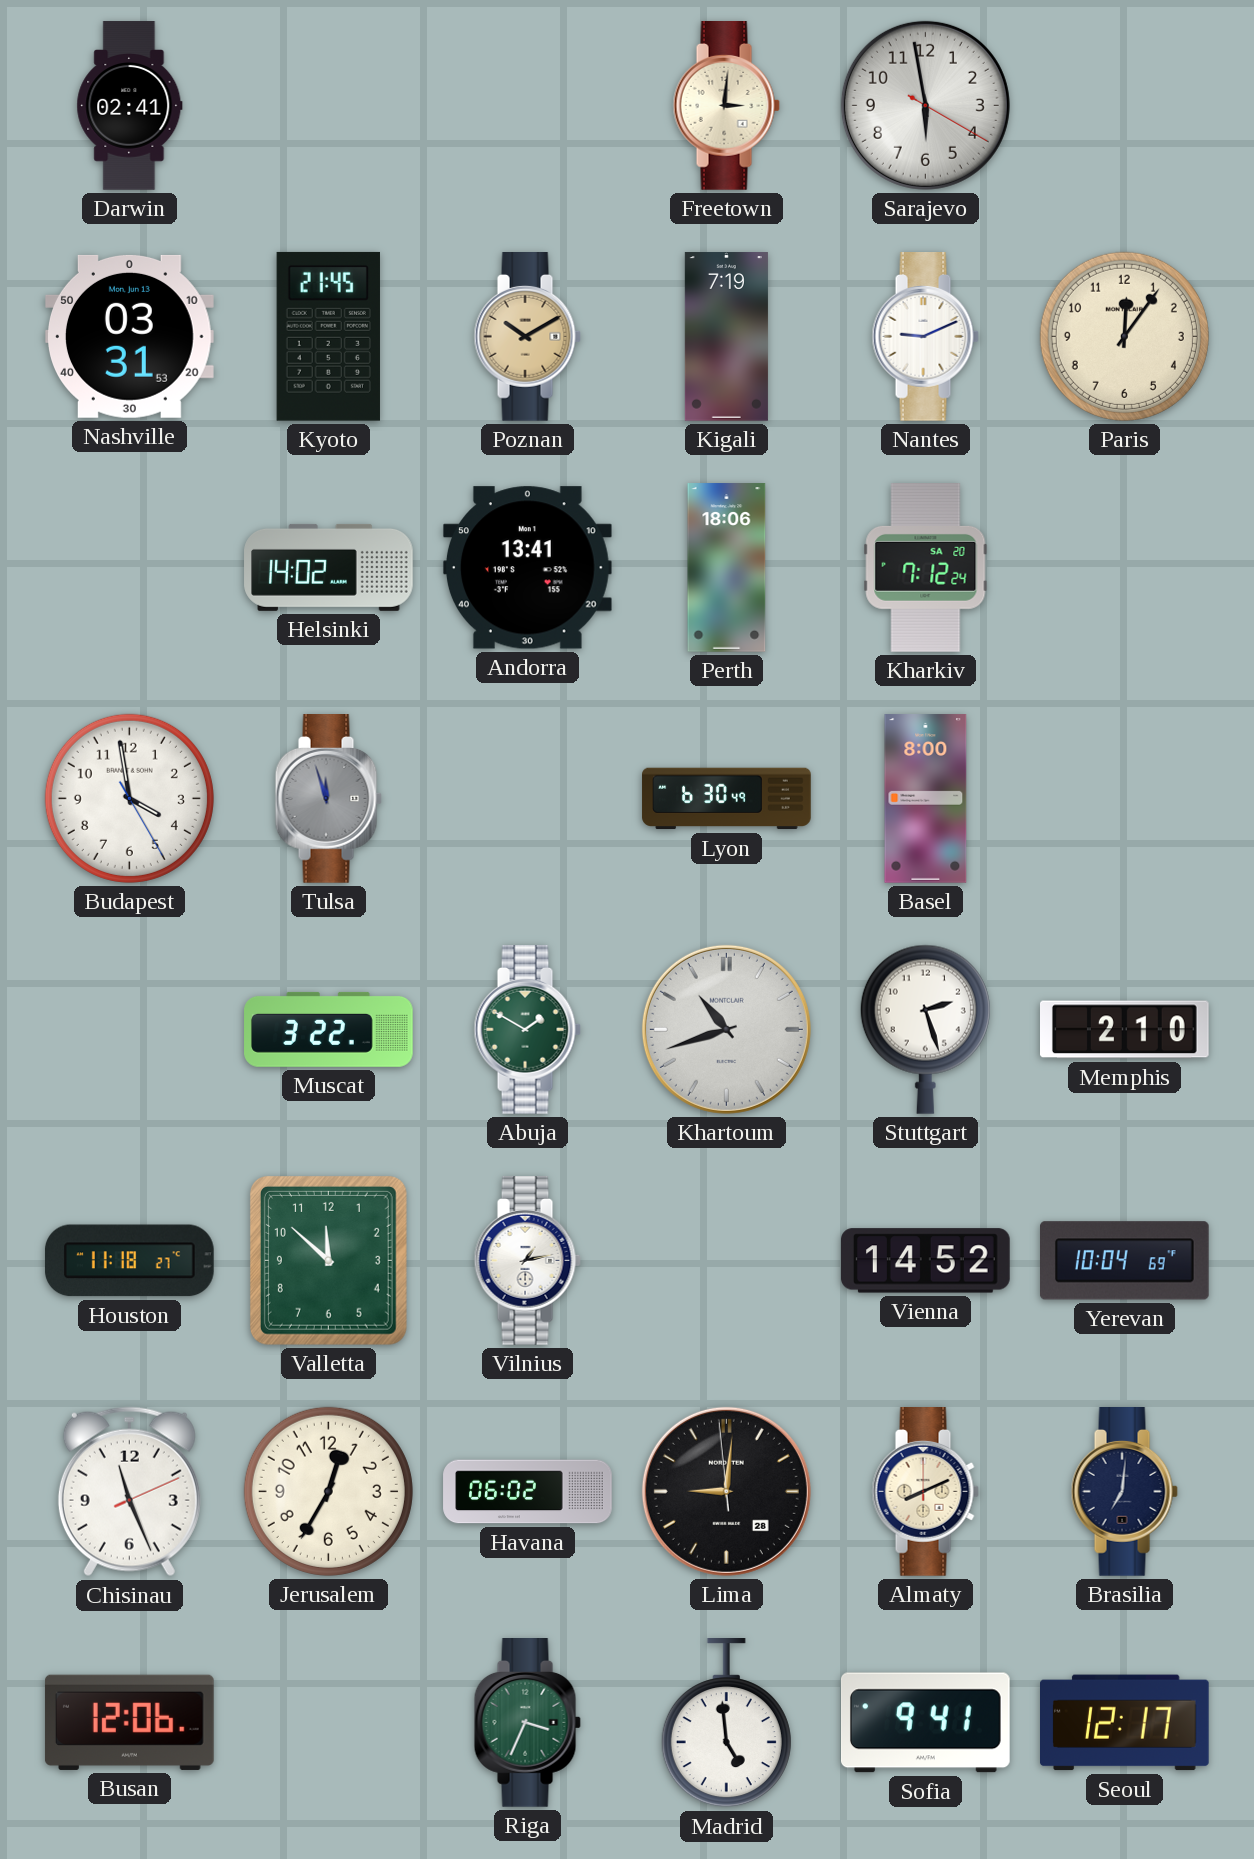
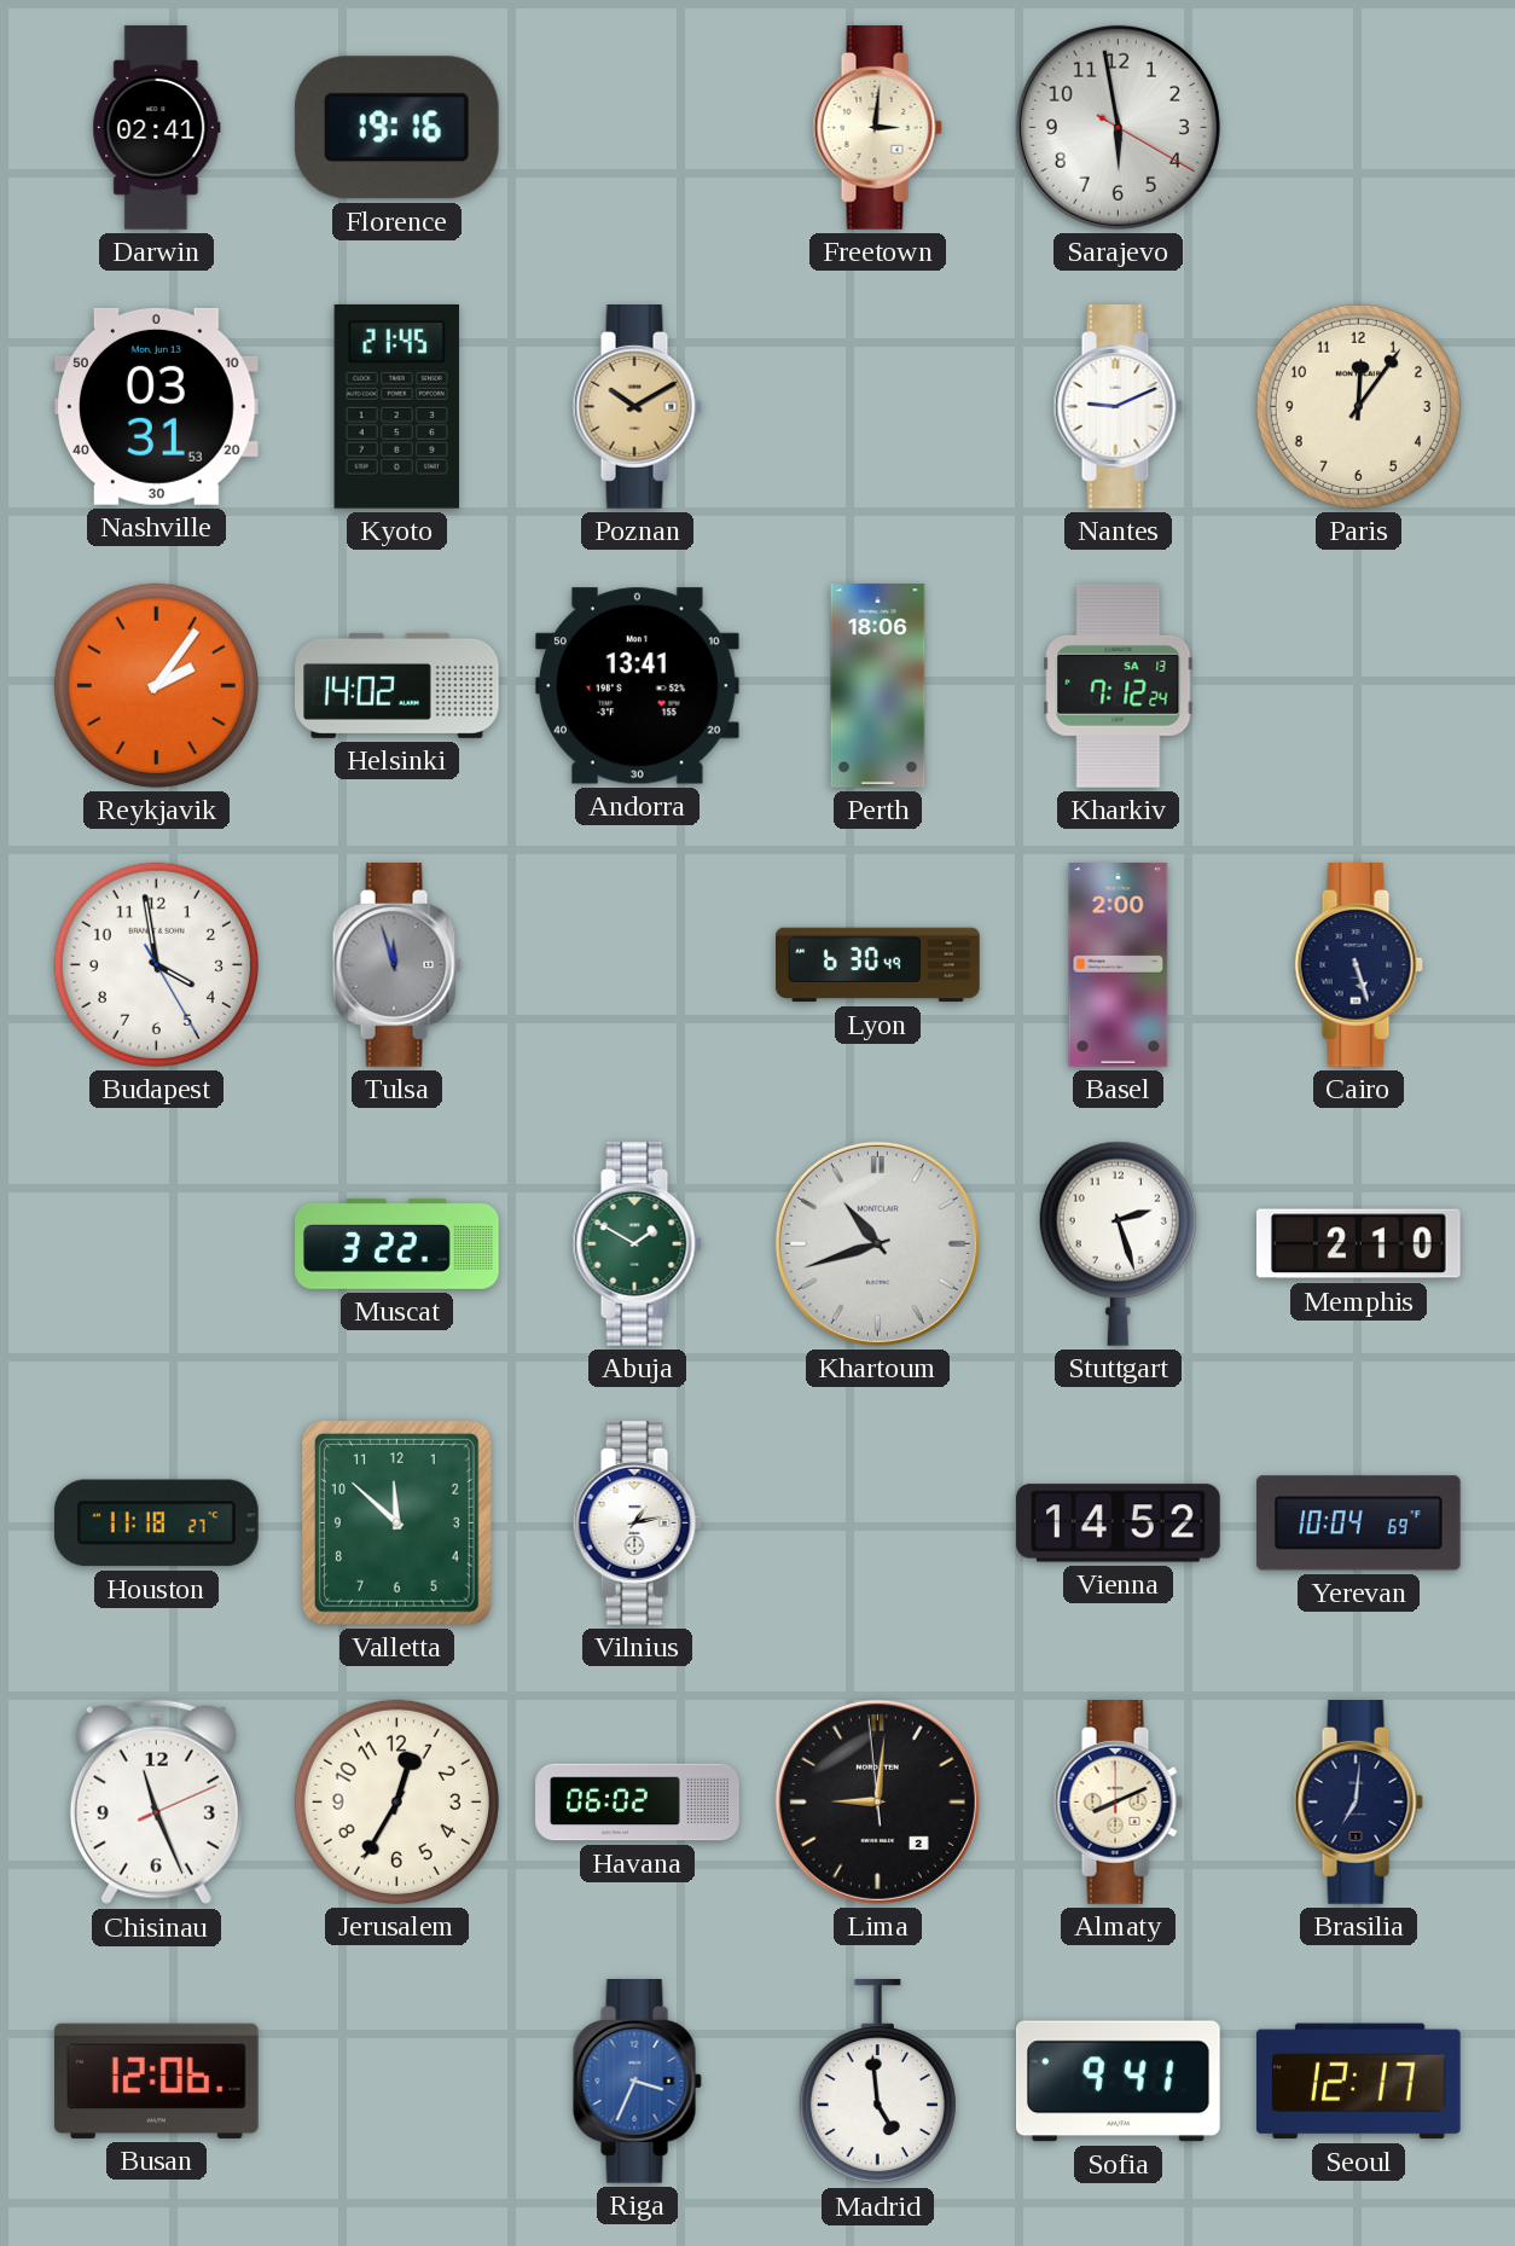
Florence: none -> 19:16
Kigali: 7:19 -> none
Reykjavik: none -> 2:06
Kharkiv date: SA 20 -> SA 13
Basel: 8:00 -> 2:00
Cairo: none -> 5:27
Lima date: 28 -> 2
Riga dial: green -> blue
